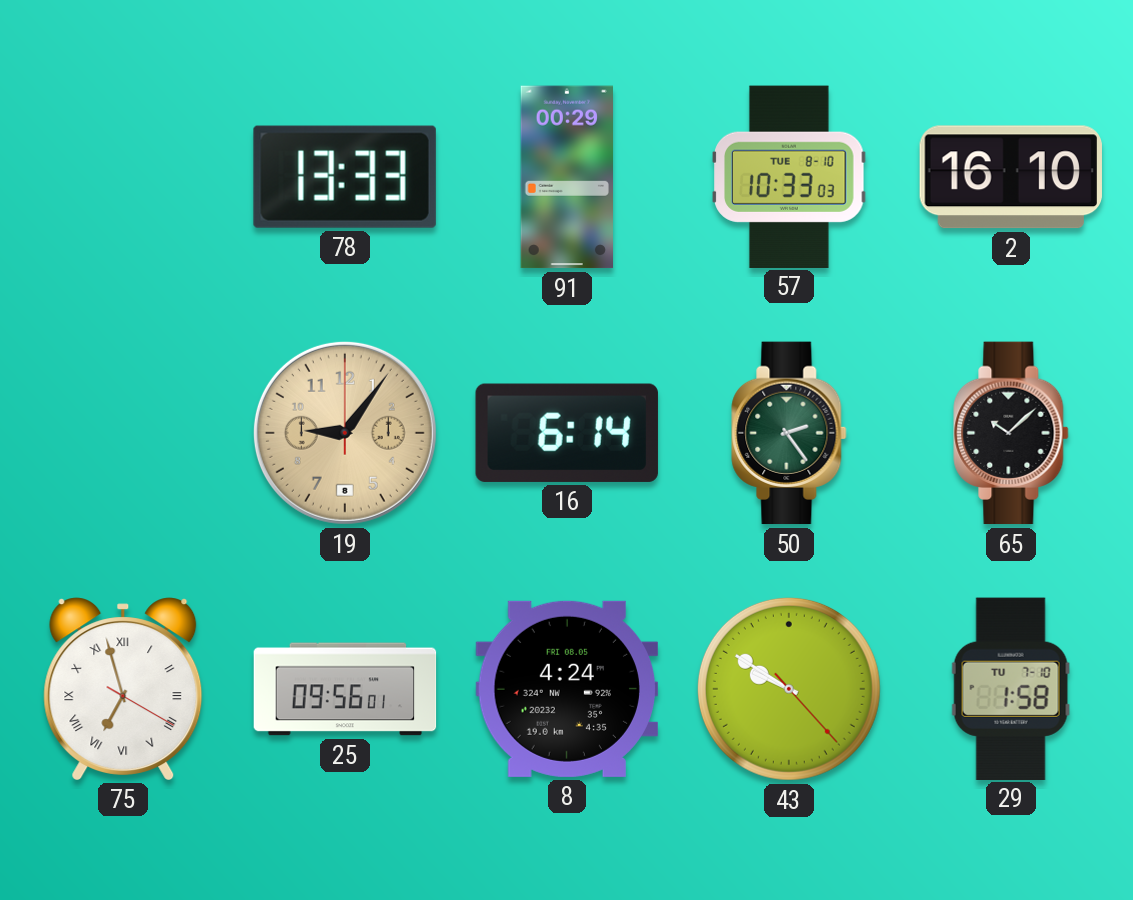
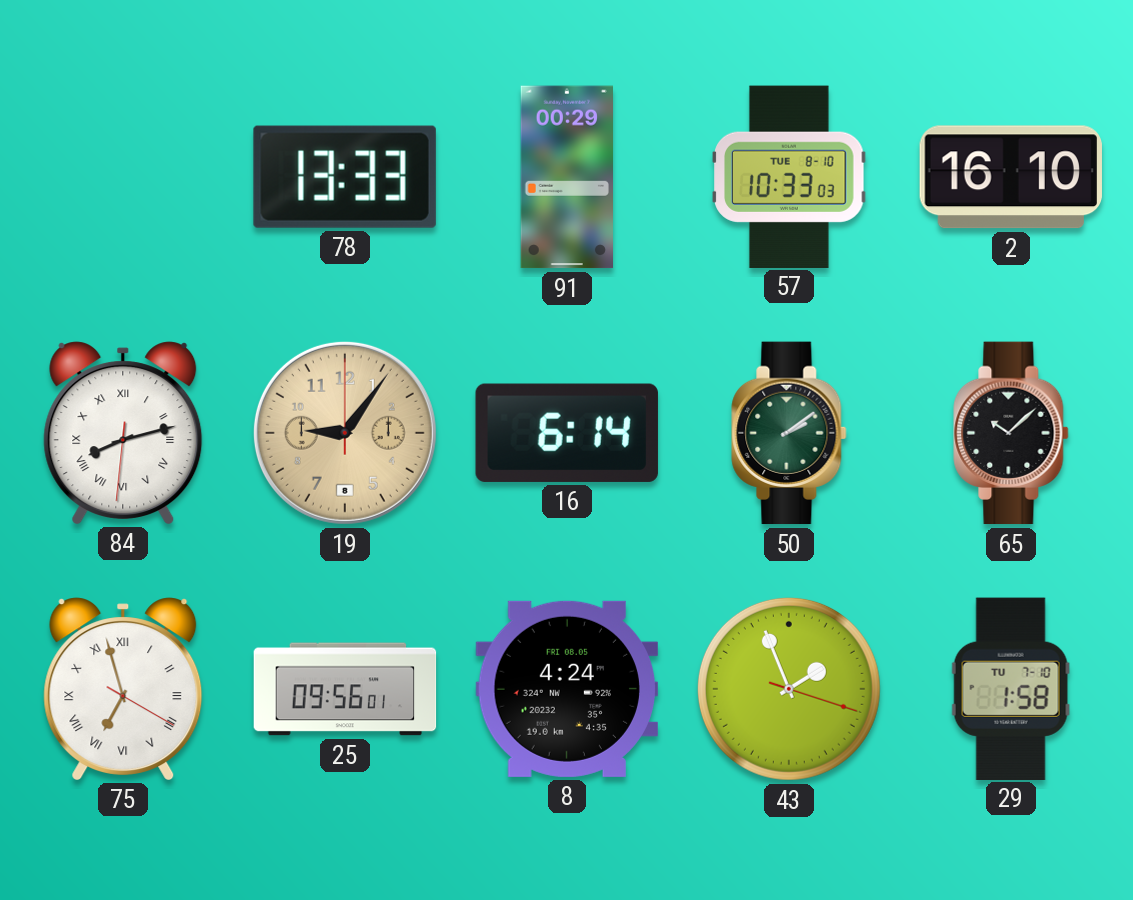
84: none -> 8:12
50: 2:24 -> 2:09
43: 9:50 -> 1:56
